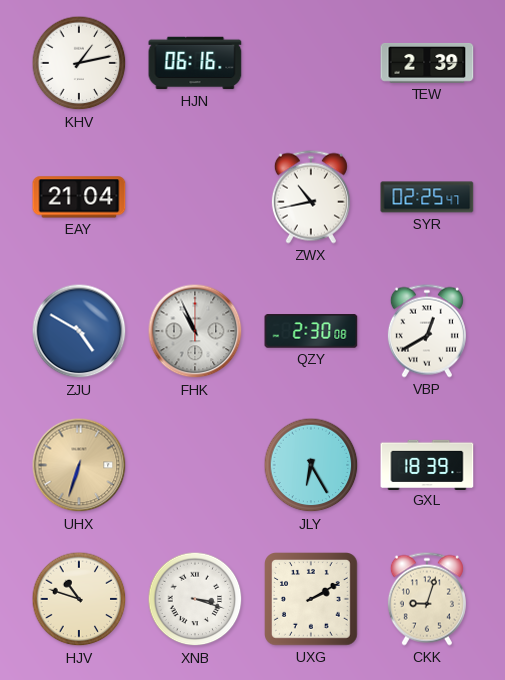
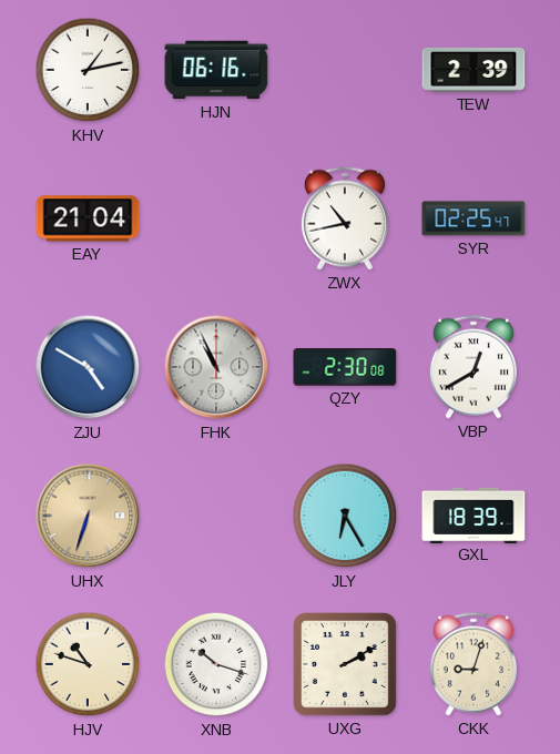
XNB: 3:18 -> 10:18
